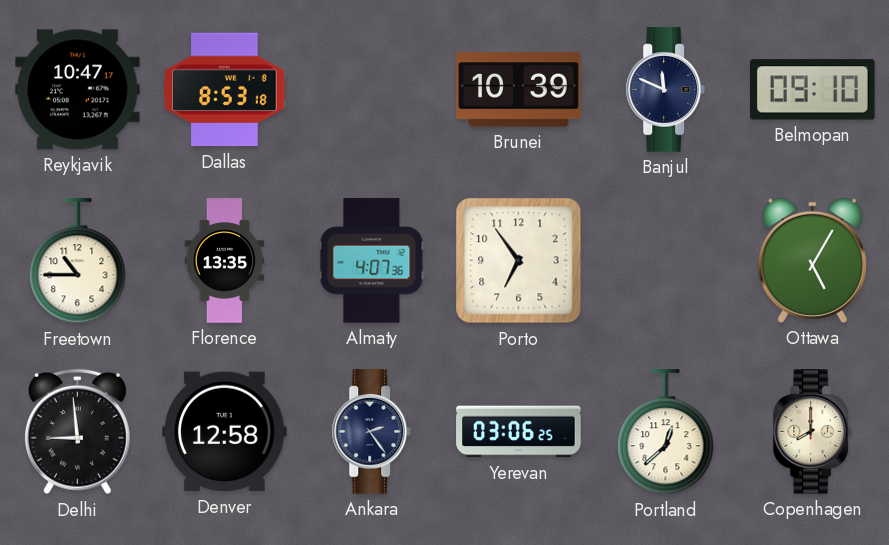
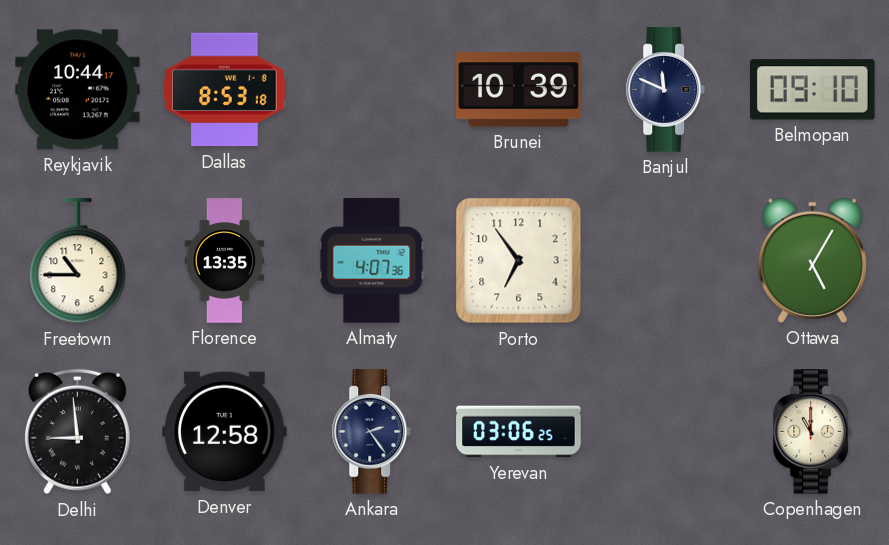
Reykjavik: 10:47 -> 10:44
Portland: 12:38 -> none
Copenhagen: 8:00 -> 11:00
